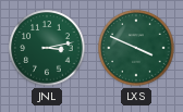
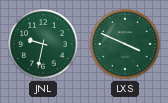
JNL: 3:13 -> 9:32
